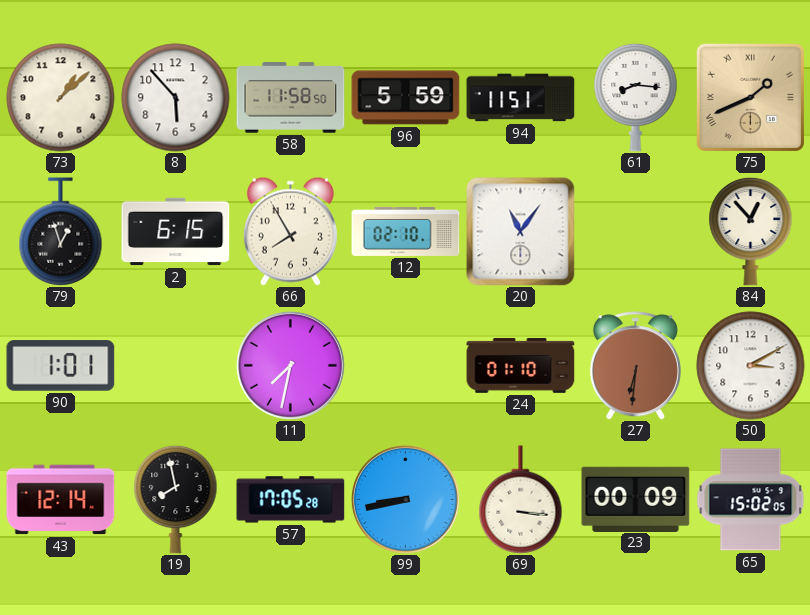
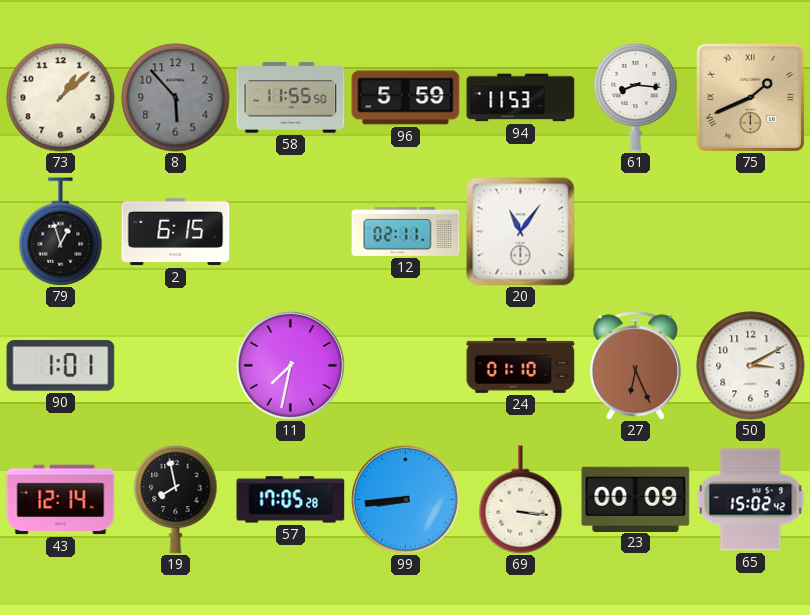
8 dial: white -> grey
58: 11:58 -> 11:55
94: 11:51 -> 11:53
66: 7:55 -> none
12: 02:10 -> 02:11
84: 12:53 -> none
27: 6:31 -> 6:26
99: 8:43 -> 8:44
65: 15:02:05 -> 15:02:42
